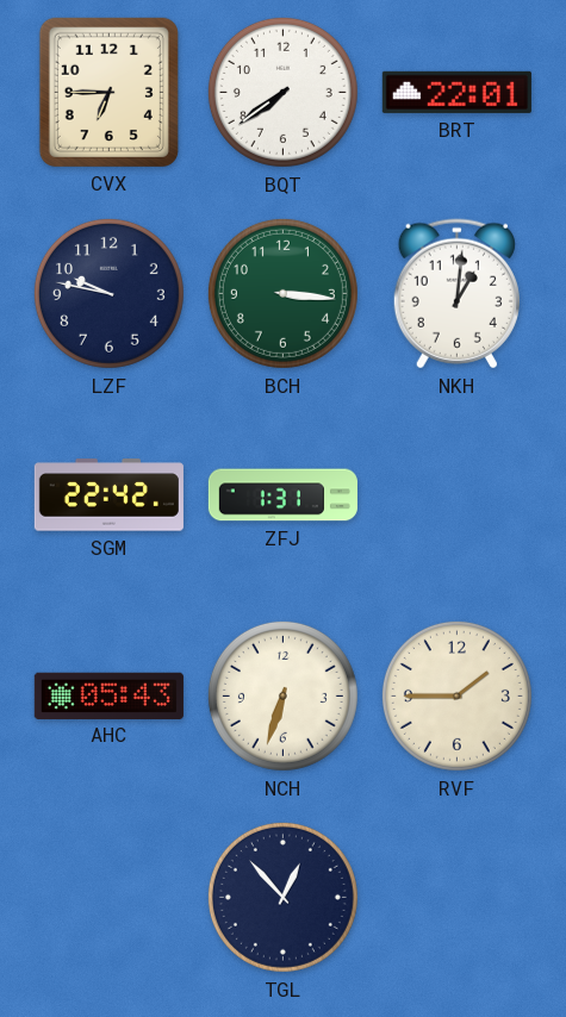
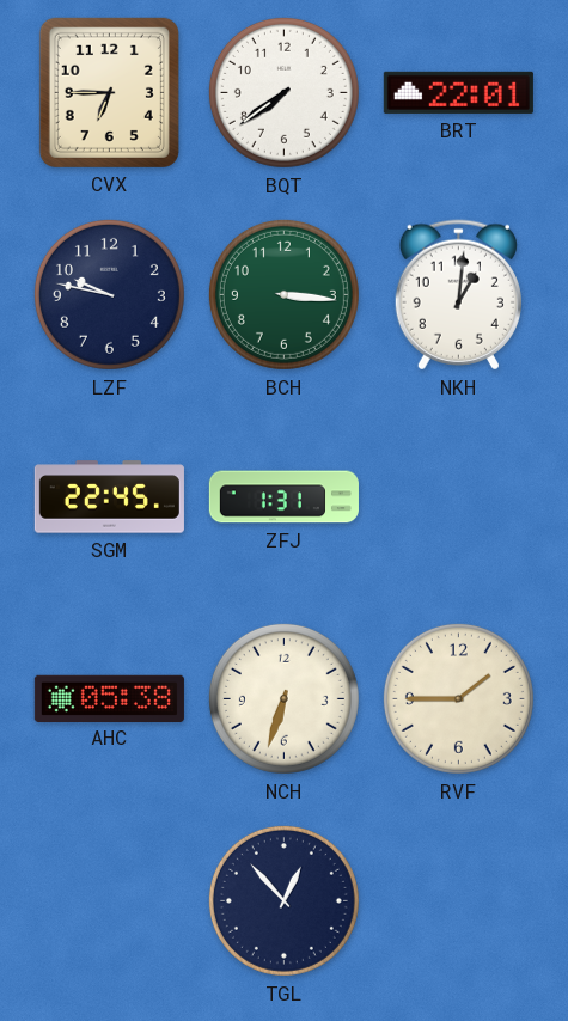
SGM: 22:42 -> 22:45
AHC: 05:43 -> 05:38
